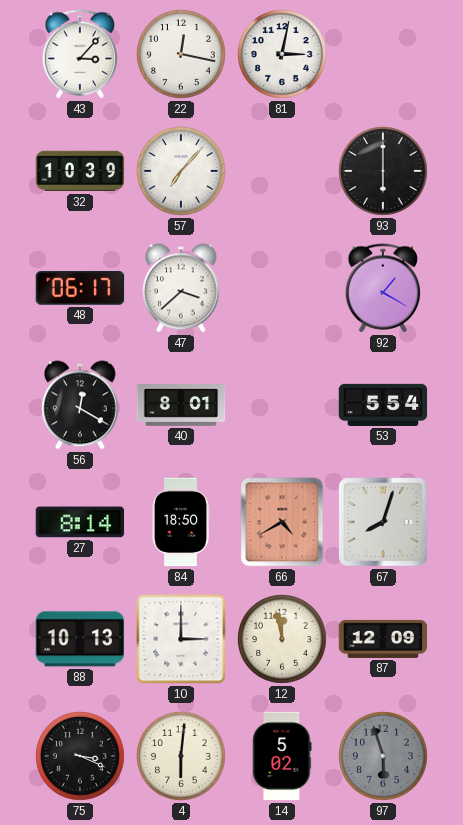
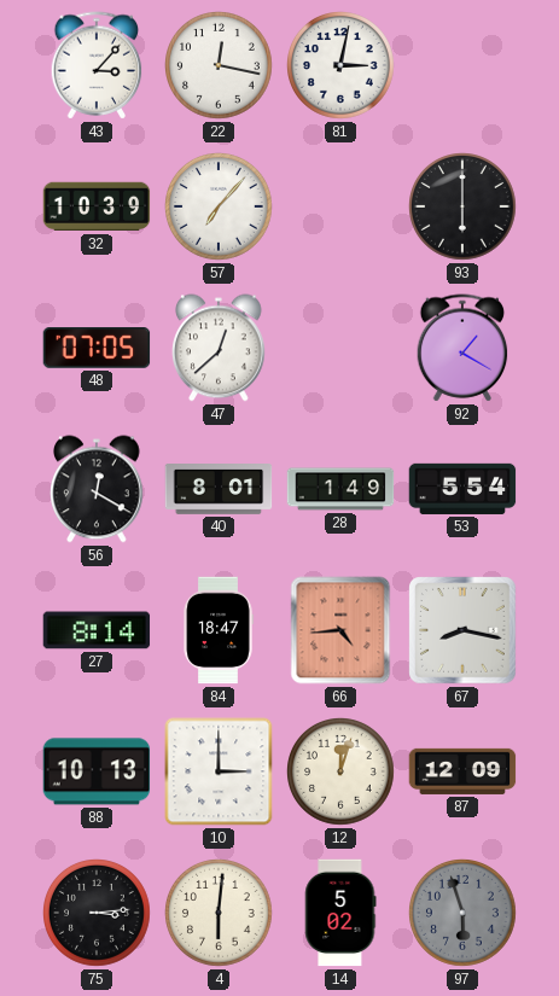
48: 06:17 -> 07:05
47: 3:38 -> 12:38
28: none -> 1:49
84: 18:50 -> 18:47
66: 4:40 -> 4:44
67: 8:03 -> 8:17
12: 11:58 -> 12:03
75: 3:19 -> 3:14
